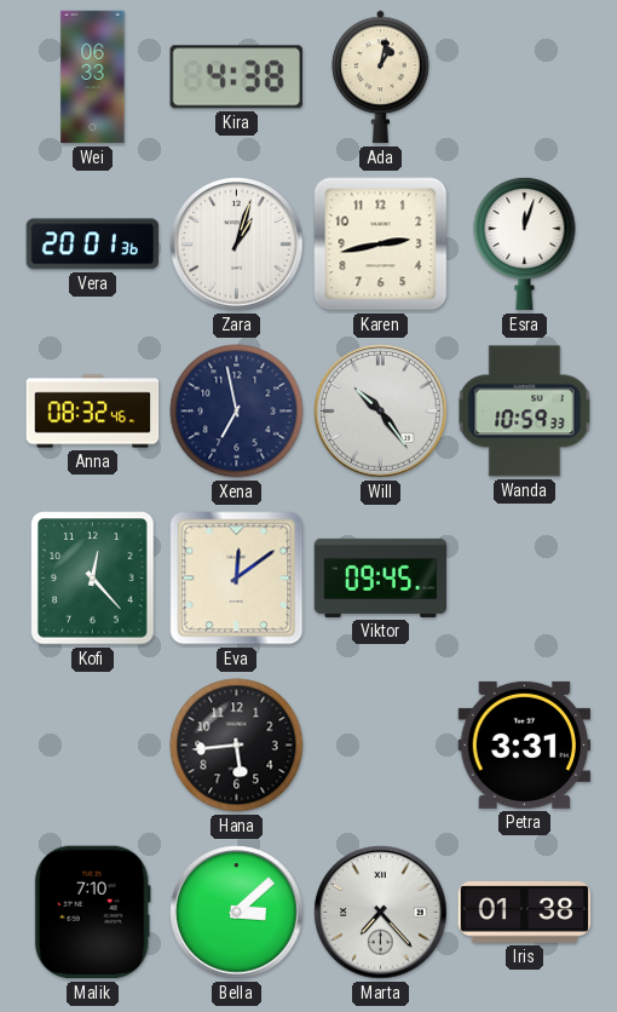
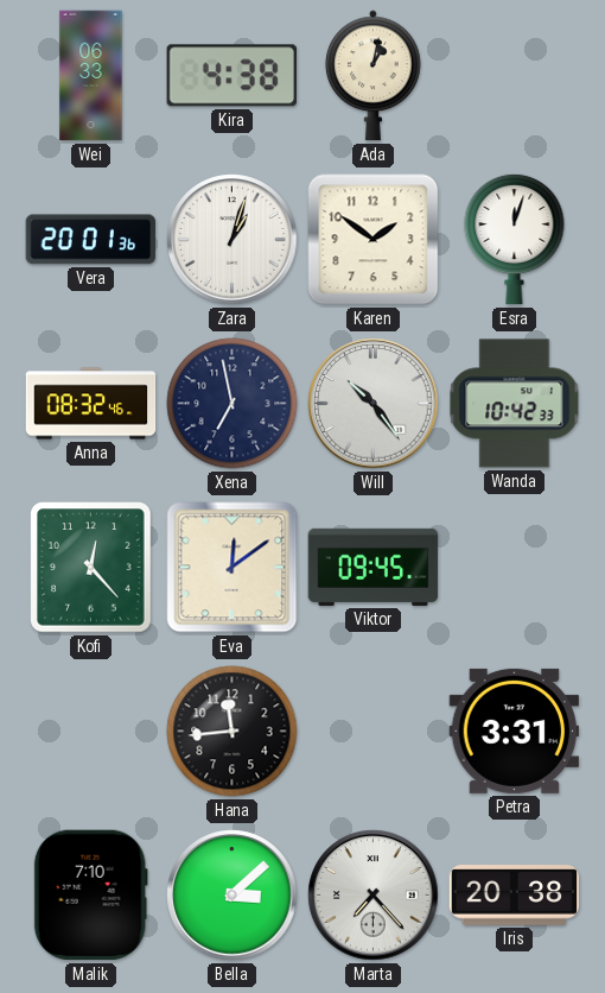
Karen: 2:43 -> 1:51
Wanda: 10:59 -> 10:42
Hana: 5:44 -> 11:44
Iris: 01:38 -> 20:38
